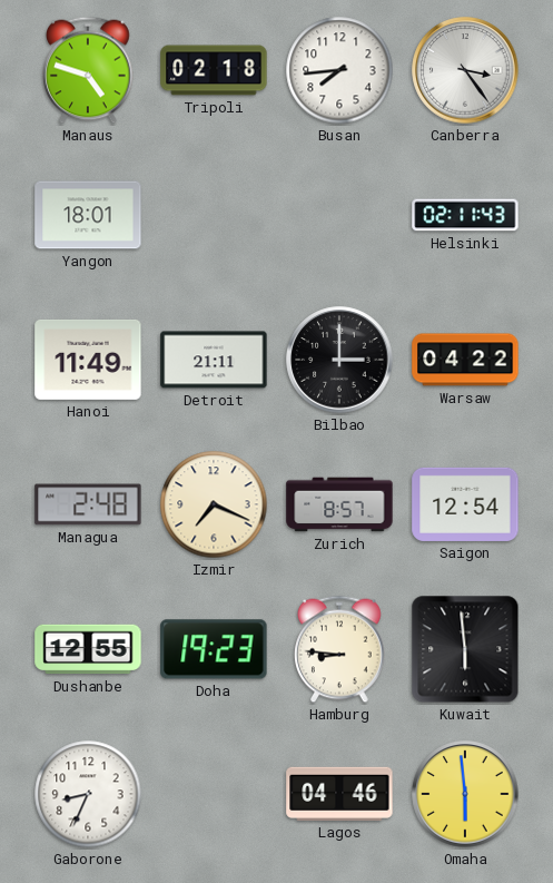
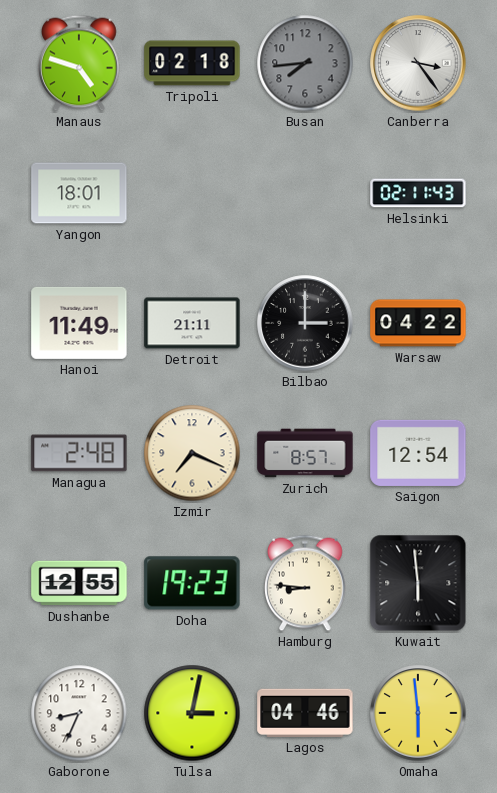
Busan dial: white -> grey
Tulsa: none -> 3:02
